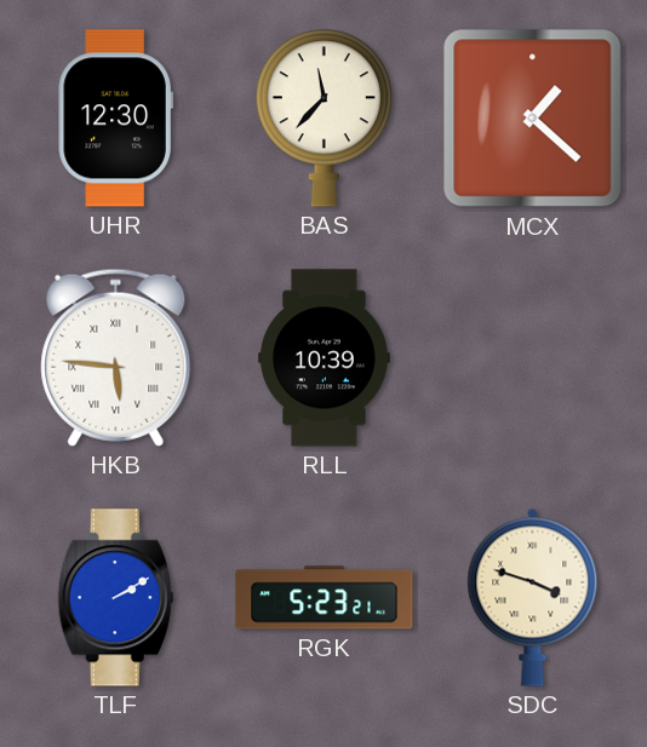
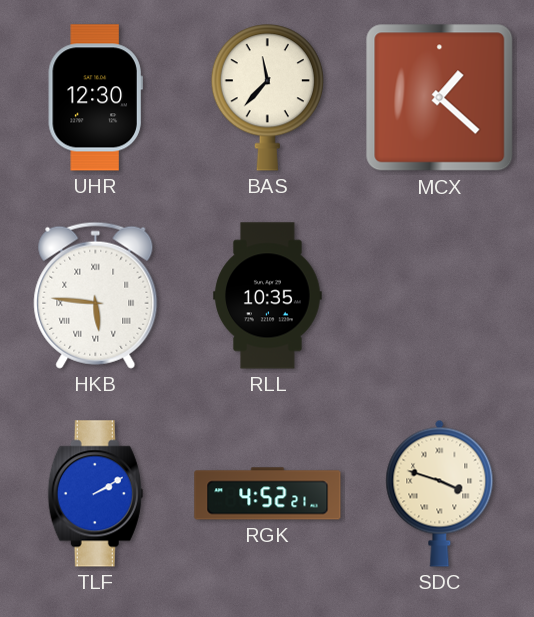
RLL: 10:39 -> 10:35
RGK: 5:23 -> 4:52
